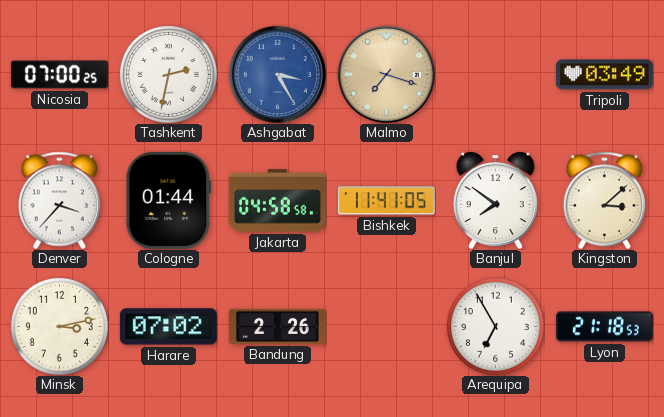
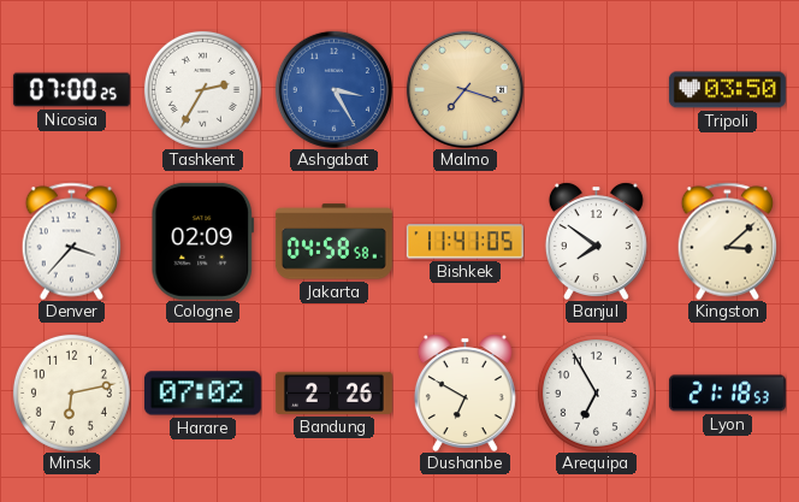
Tashkent: 2:32 -> 2:35
Tripoli: 03:49 -> 03:50
Cologne: 01:44 -> 02:09
Minsk: 3:13 -> 6:13
Dushanbe: none -> 6:50
